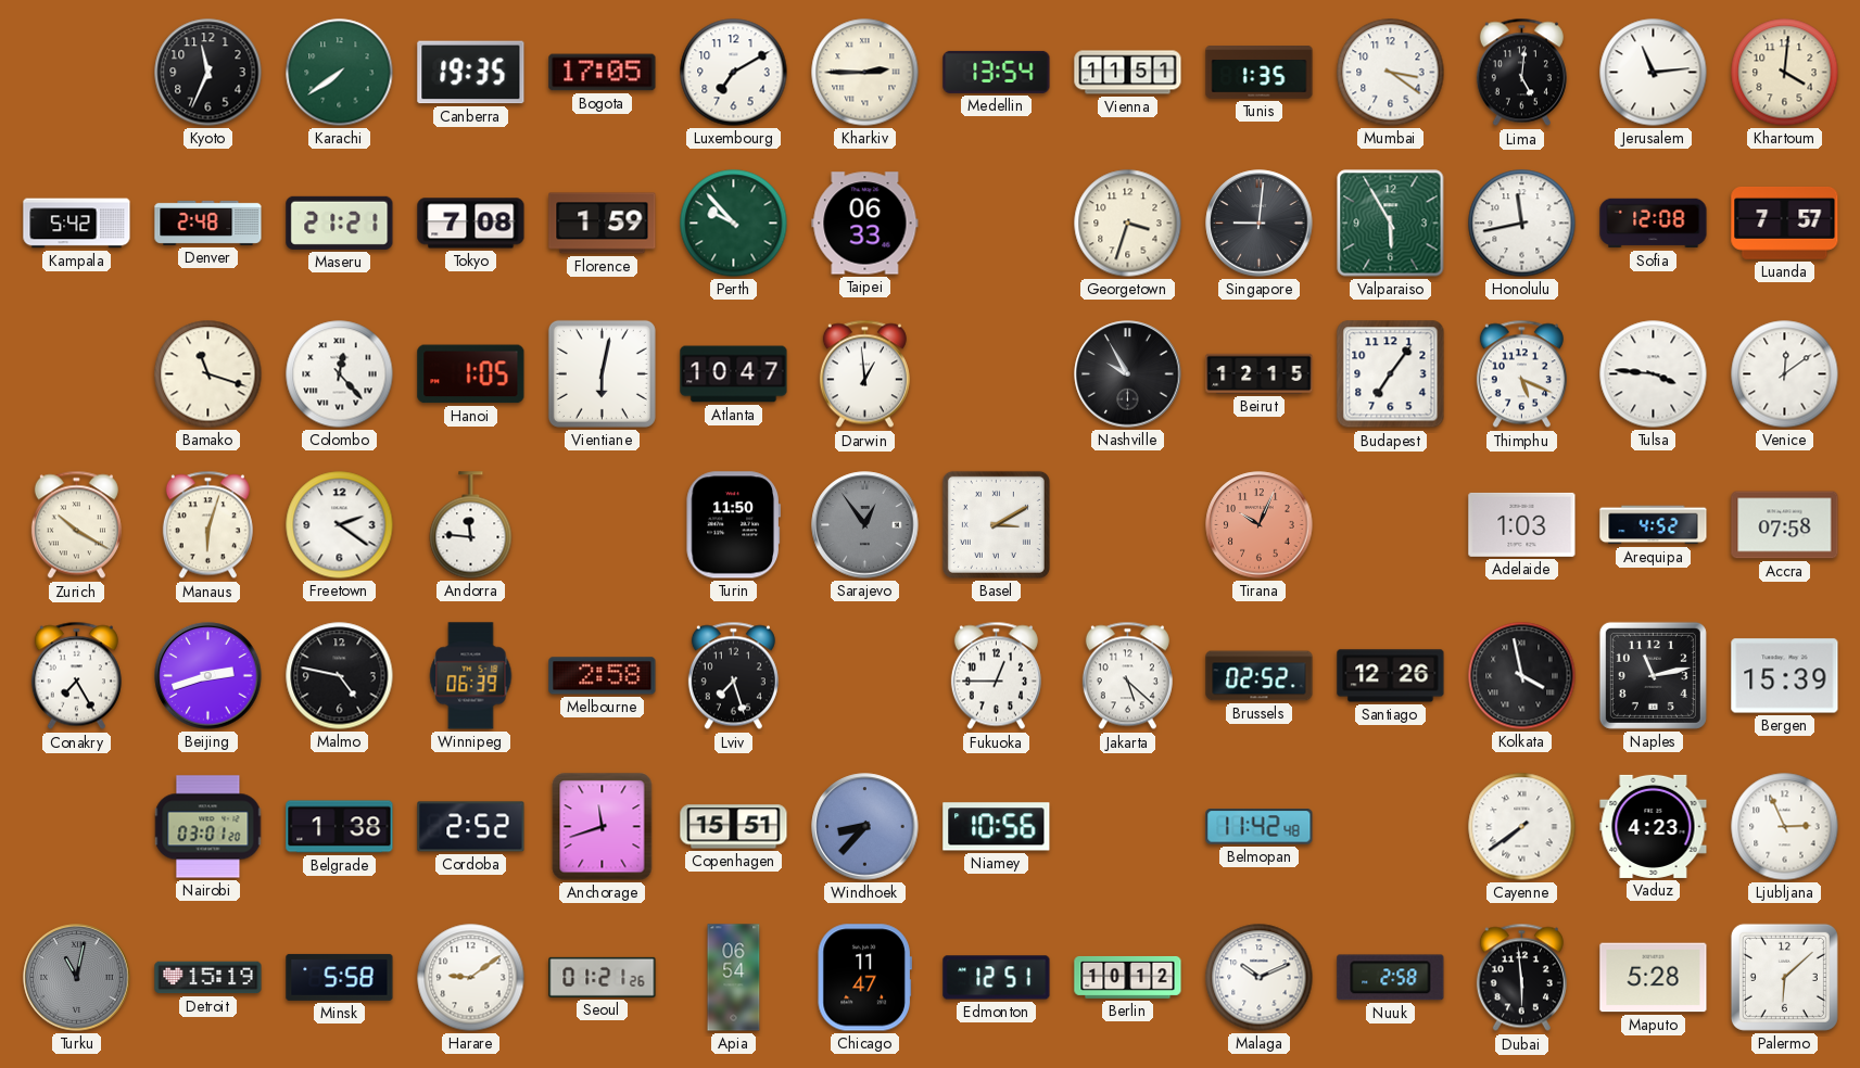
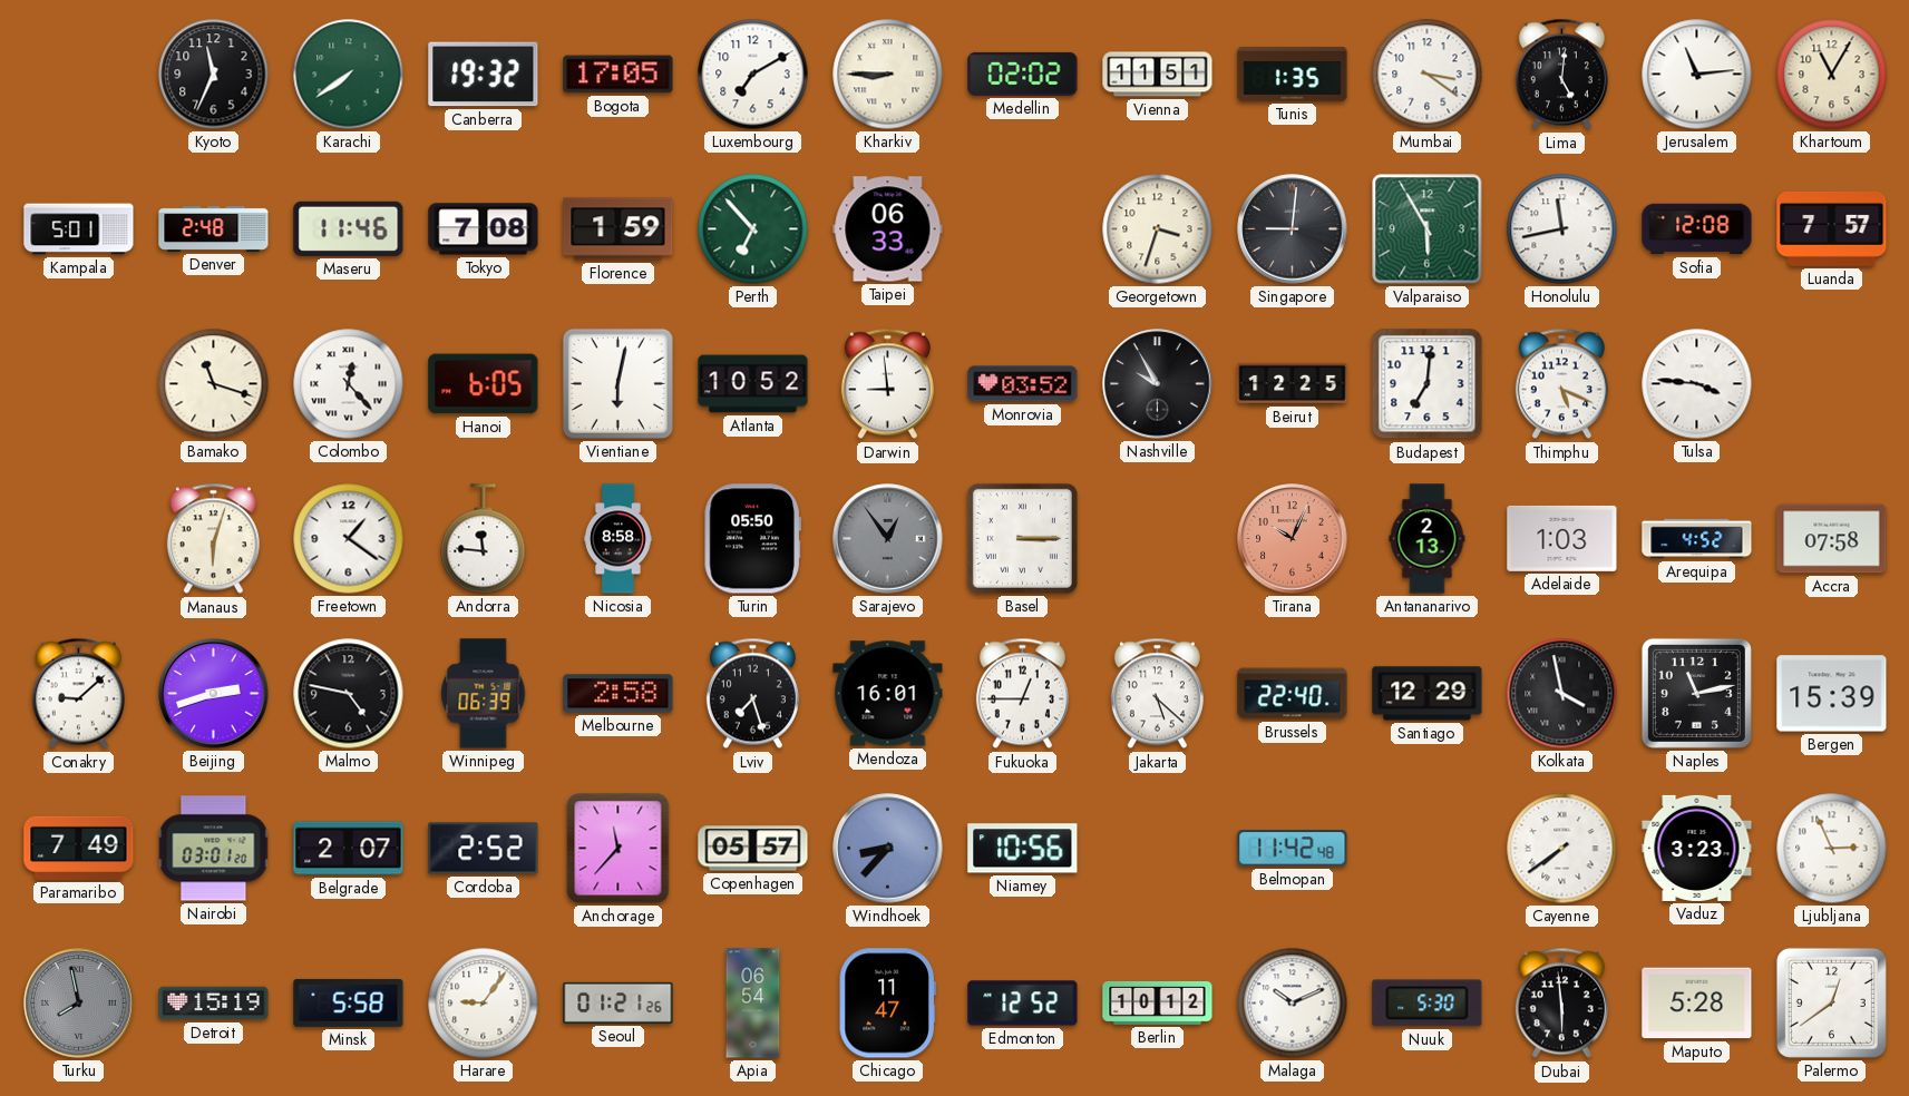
Canberra: 19:35 -> 19:32
Kharkiv: 2:45 -> 8:45
Medellin: 13:54 -> 02:02
Khartoum: 4:01 -> 11:05
Kampala: 5:42 -> 5:01
Maseru: 21:21 -> 11:46
Perth: 9:53 -> 6:53
Hanoi: 1:05 -> 6:05
Atlanta: 10:47 -> 10:52
Darwin: 12:59 -> 8:59
Monrovia: none -> 03:52
Beirut: 12:15 -> 12:25
Budapest: 7:06 -> 7:01
Venice: 12:09 -> none
Zurich: 10:20 -> none
Freetown: 2:21 -> 1:21
Nicosia: none -> 8:58
Turin: 11:50 -> 05:50
Basel: 3:10 -> 3:15
Antananarivo: none -> 2:13
Conakry: 7:25 -> 9:08
Mendoza: none -> 16:01
Brussels: 02:52 -> 22:40
Santiago: 12:26 -> 12:29
Paramaribo: none -> 7:49
Belgrade: 1:38 -> 2:07
Anchorage: 11:42 -> 11:37
Copenhagen: 15:51 -> 05:57
Vaduz: 4:23 -> 3:23
Turku: 11:02 -> 7:58
Harare: 9:09 -> 9:06
Edmonton: 12:51 -> 12:52
Nuuk: 2:58 -> 5:30
Palermo: 6:08 -> 12:39
